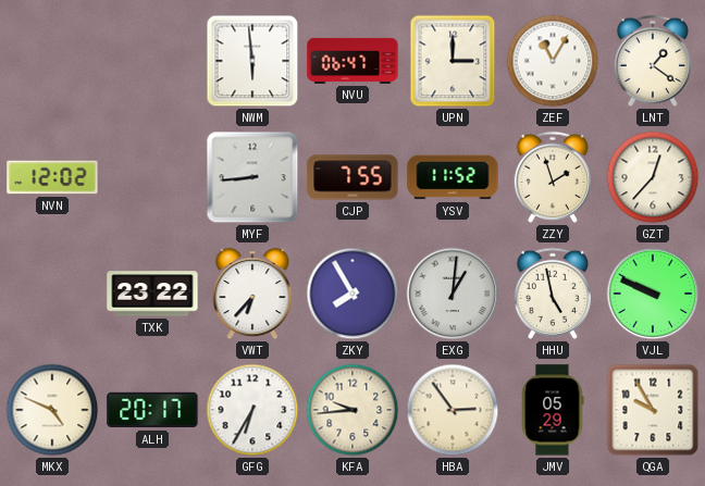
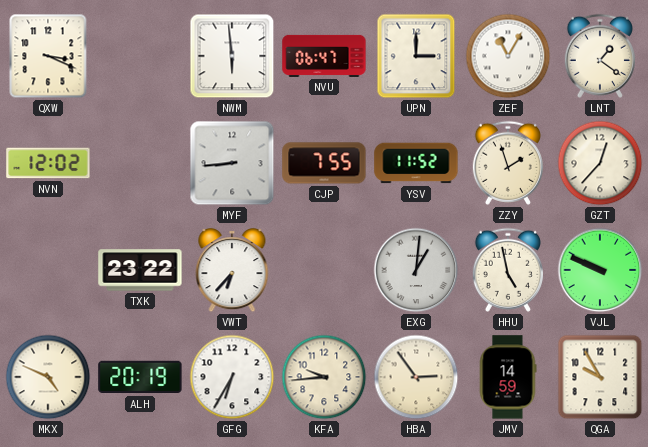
QXW: none -> 3:19
ZKY: 7:55 -> none
ALH: 20:17 -> 20:19
JMV: 05:29 -> 14:59
